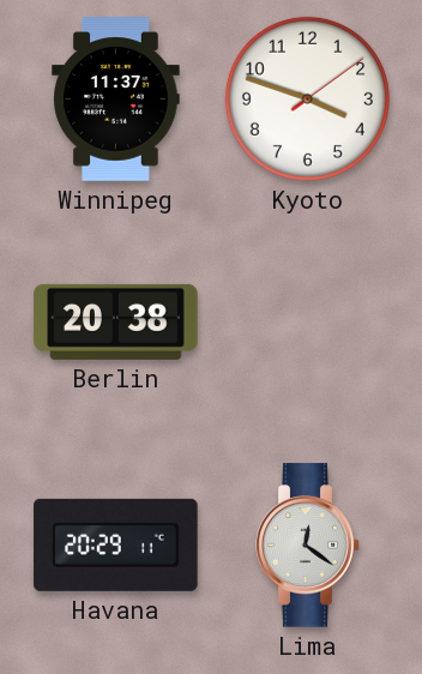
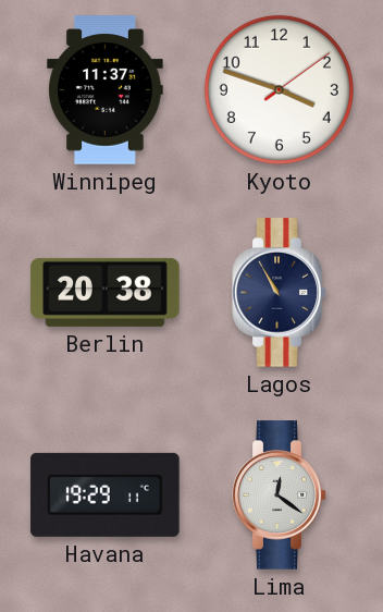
Lagos: none -> 10:55
Havana: 20:29 -> 19:29
